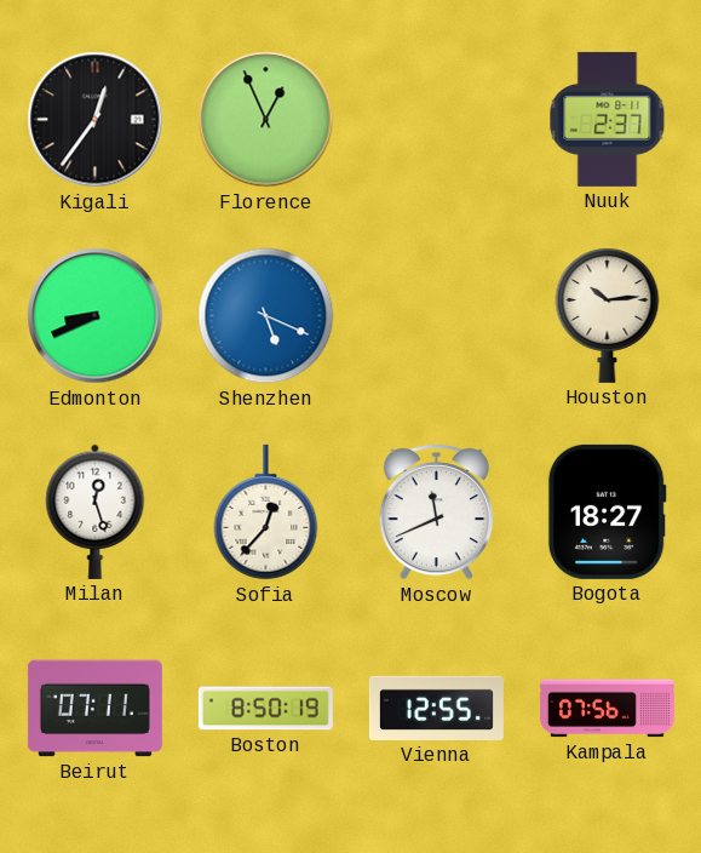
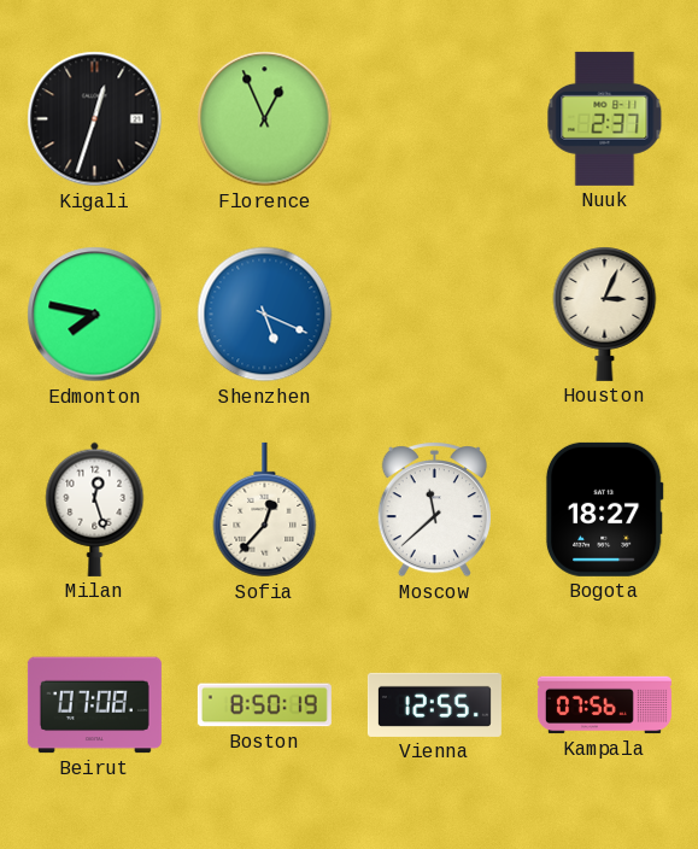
Kigali: 12:36 -> 12:33
Edmonton: 8:41 -> 7:47
Houston: 10:14 -> 3:04
Moscow: 11:41 -> 11:38
Beirut: 07:11 -> 07:08
